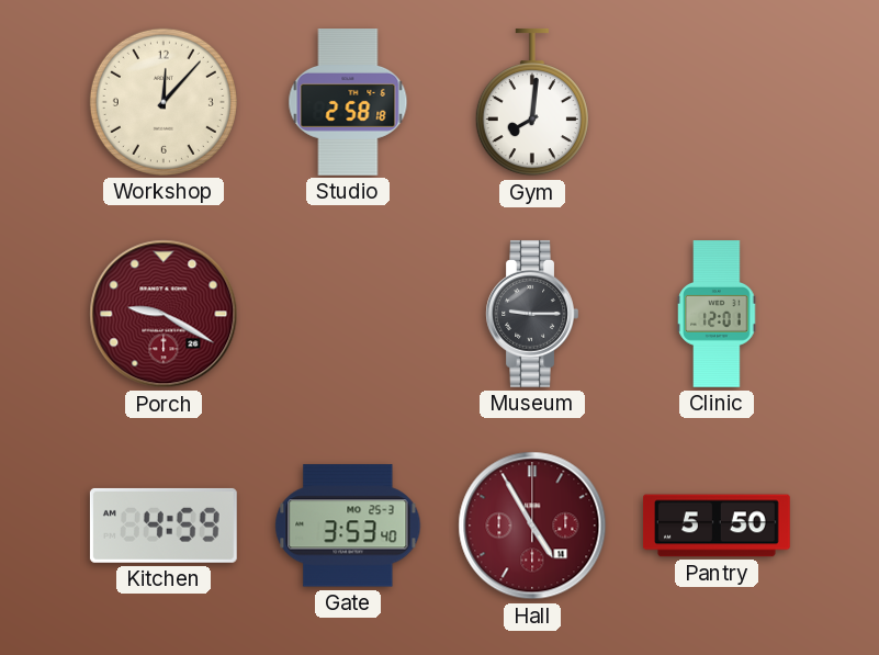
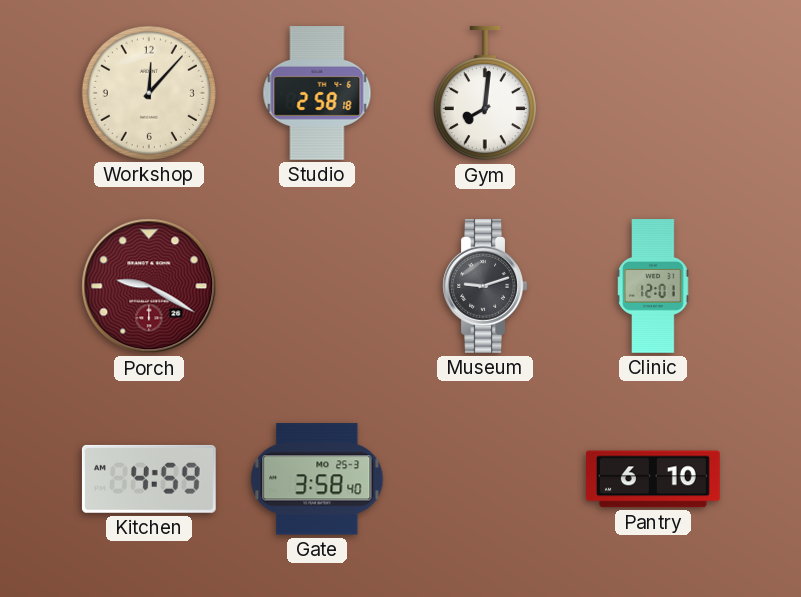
Museum: 9:15 -> 9:12
Gate: 3:53 -> 3:58
Hall: 4:55 -> none
Pantry: 5:50 -> 6:10
